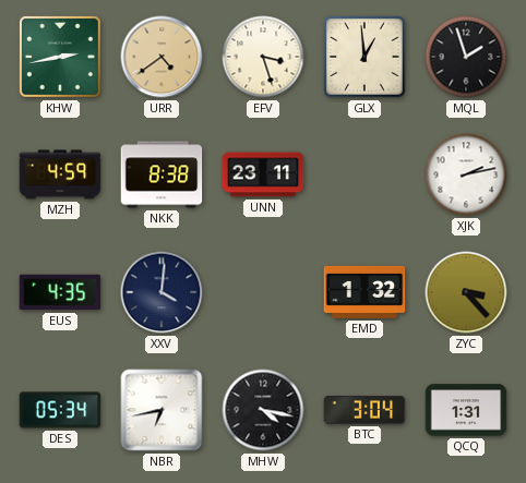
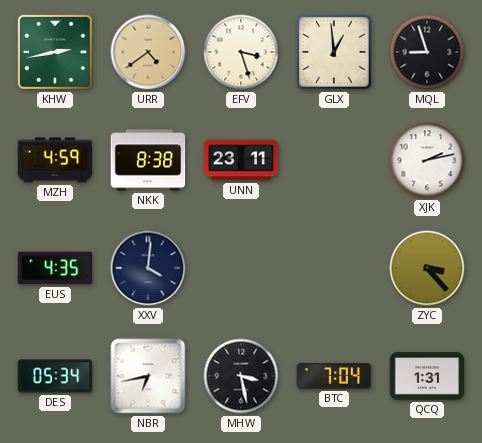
MQL: 1:57 -> 8:57
EMD: 1:32 -> none
MHW: 4:17 -> 3:28
BTC: 3:04 -> 7:04
